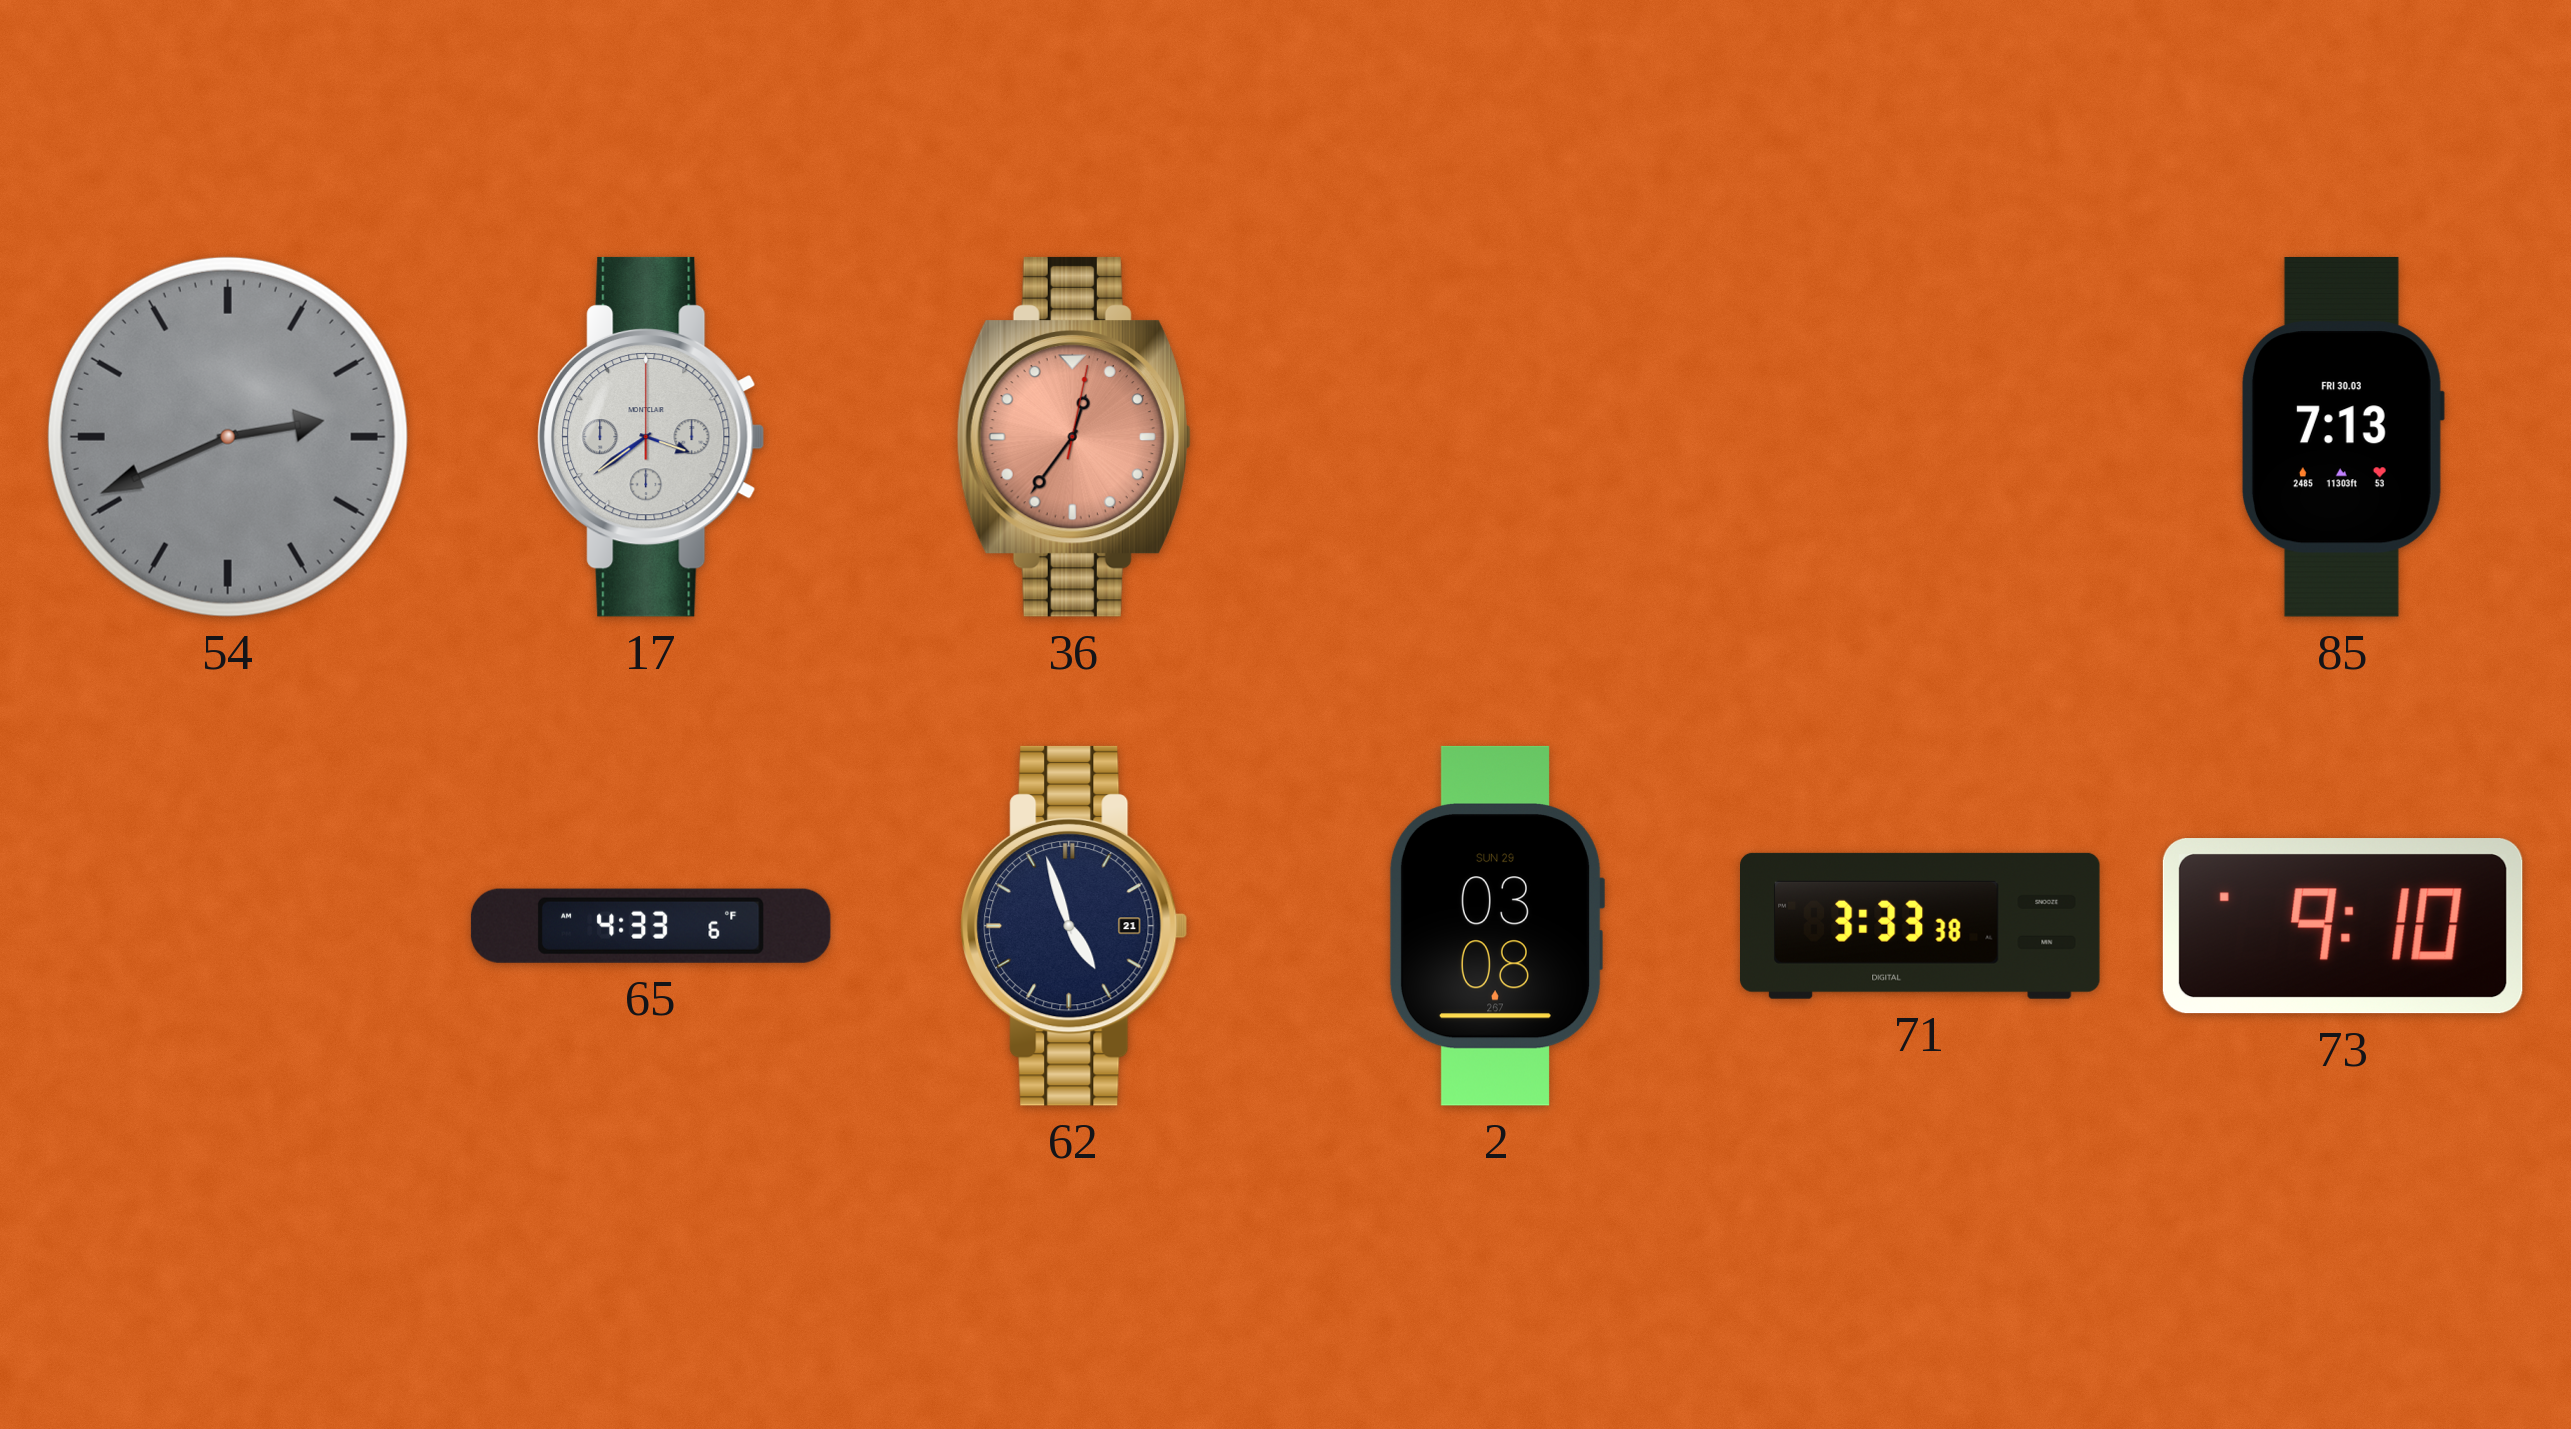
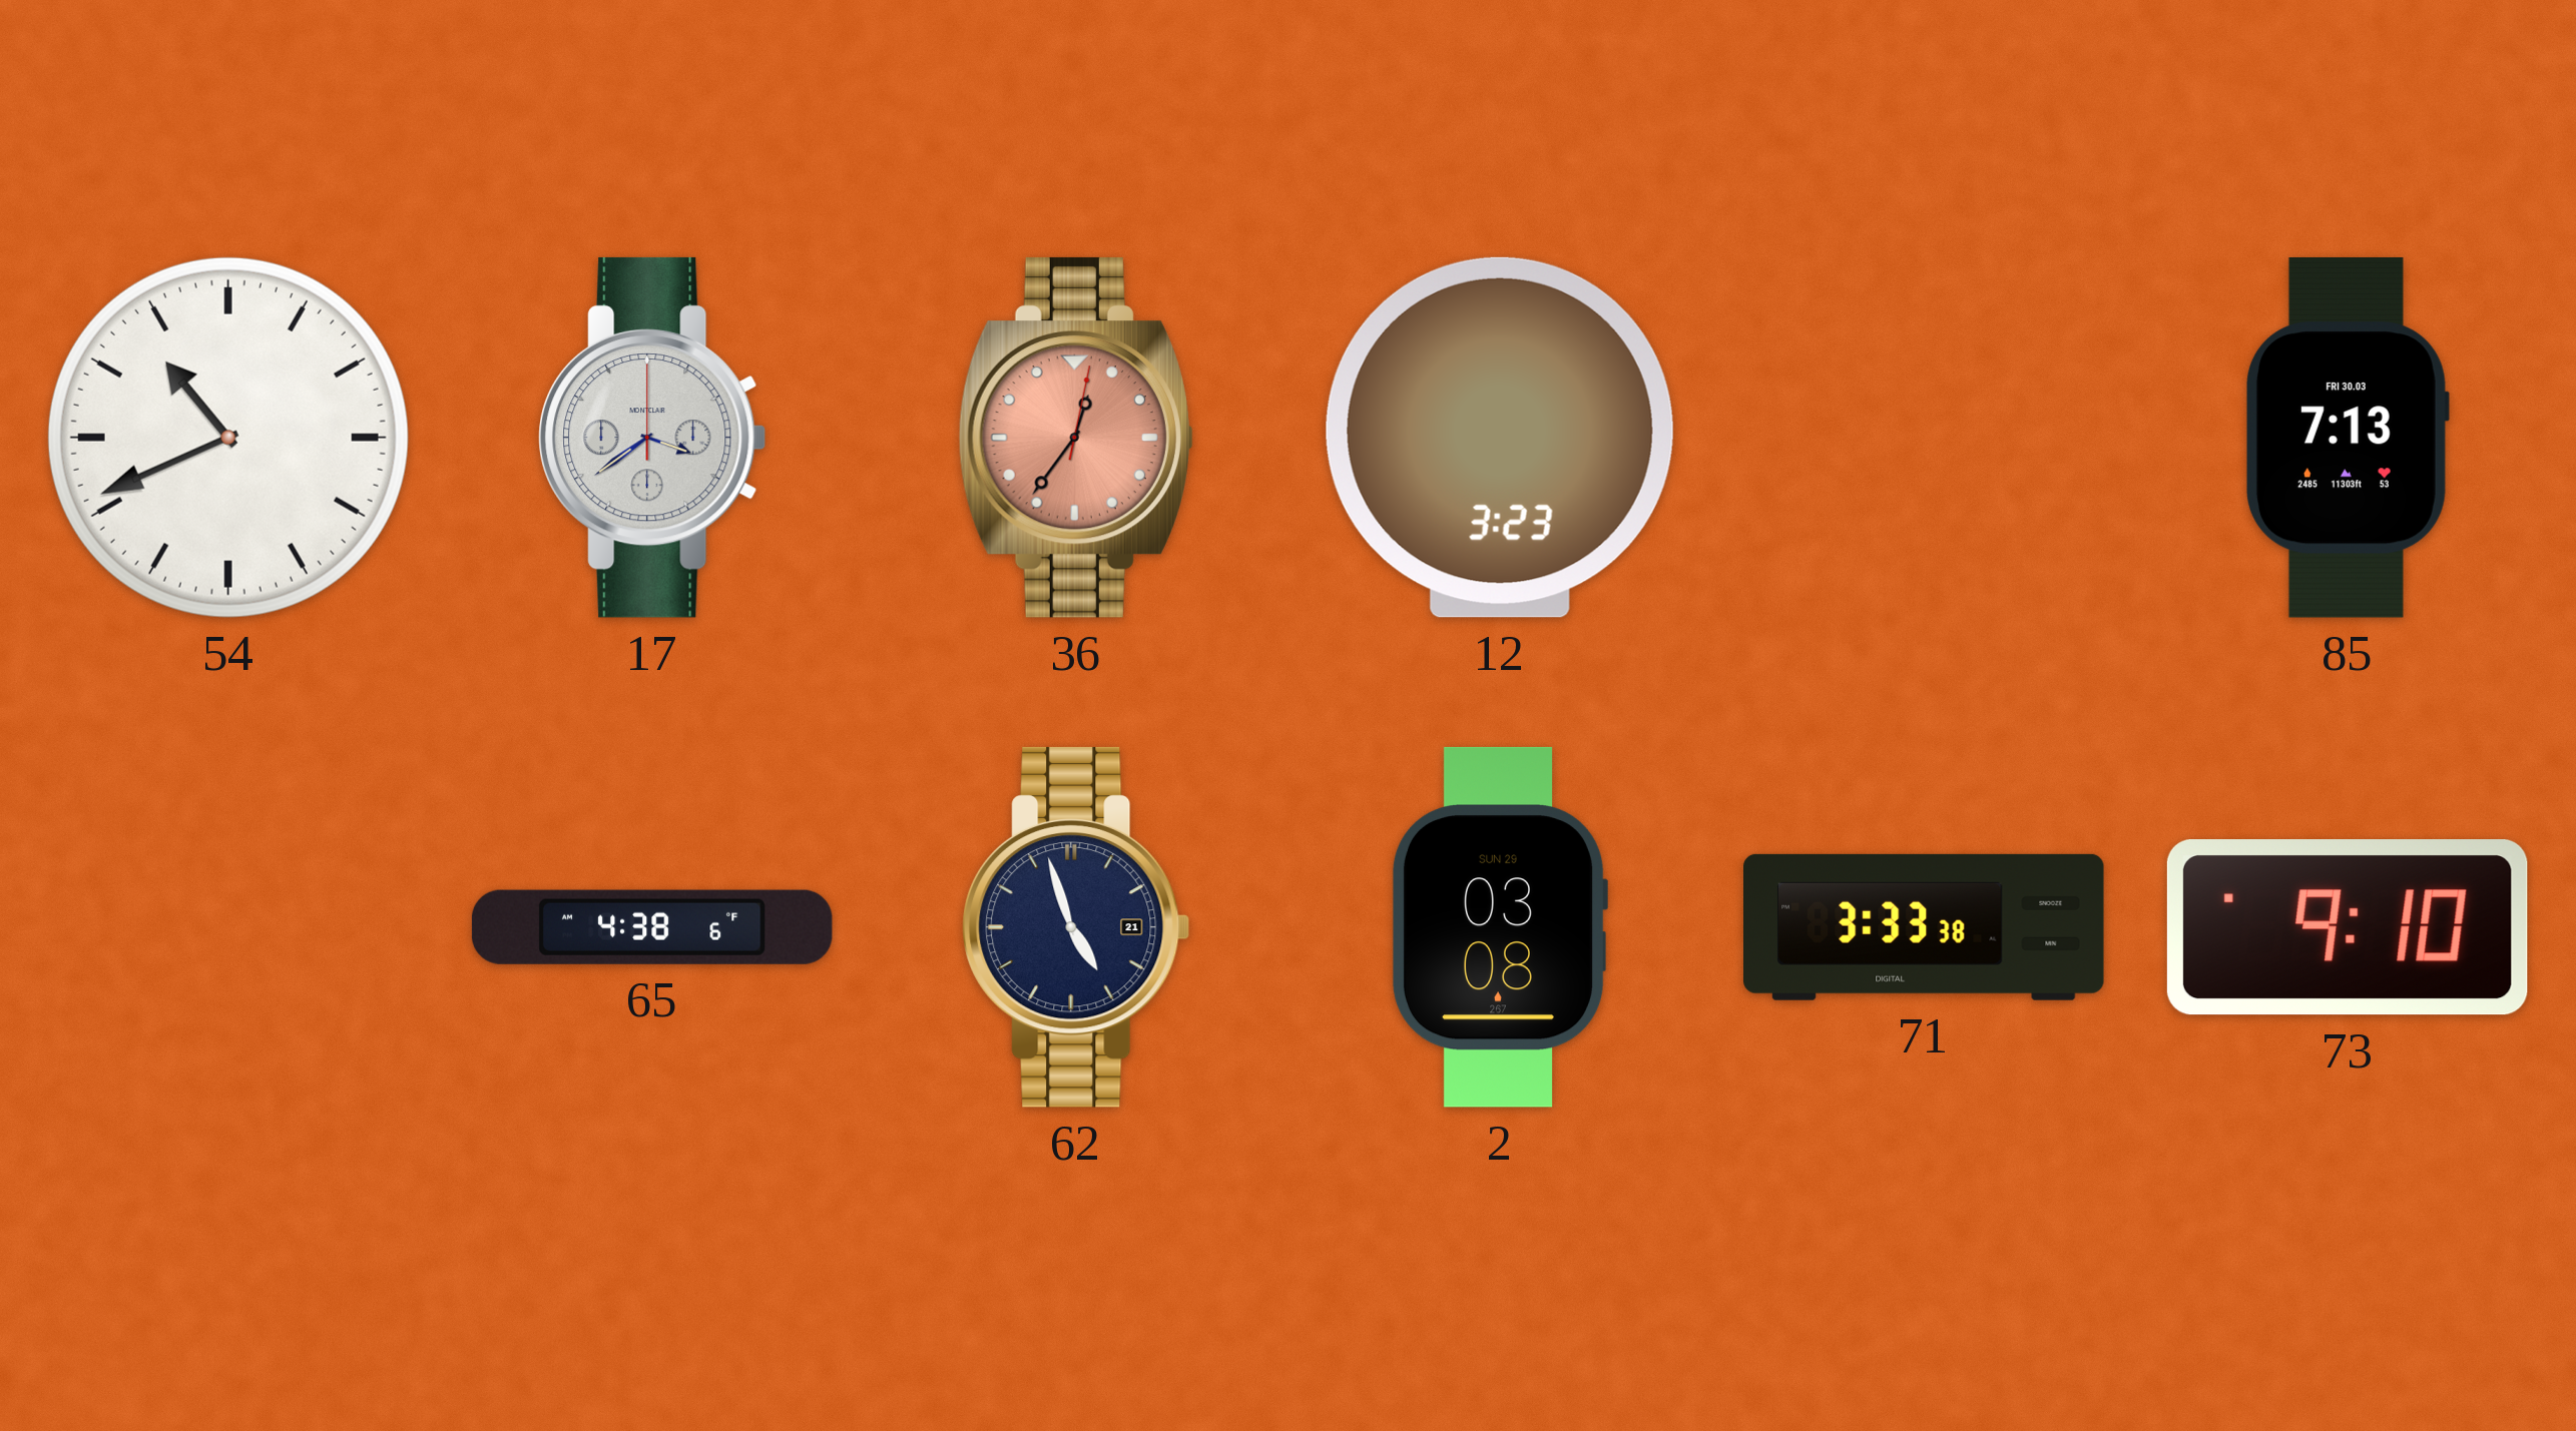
54: 2:41 -> 10:41
54 dial: grey -> white
12: none -> 3:23
65: 4:33 -> 4:38
